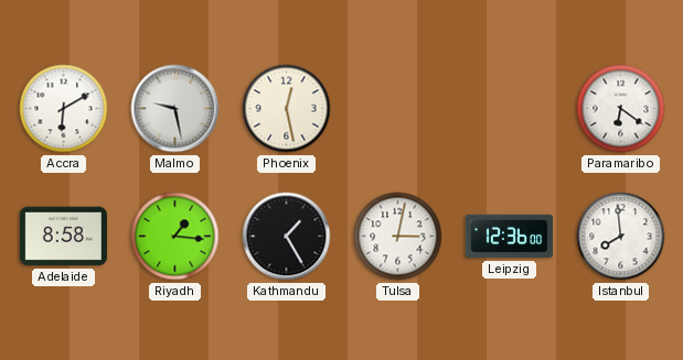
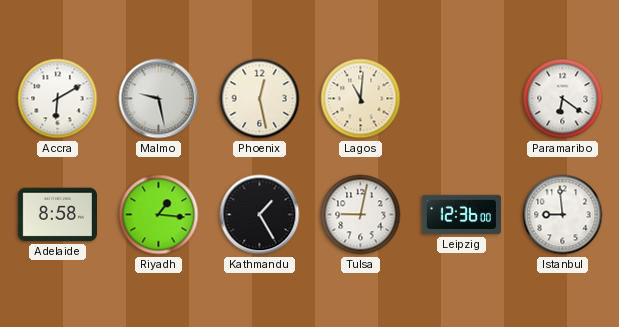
Lagos: none -> 11:01
Tulsa: 3:02 -> 9:02
Istanbul: 7:59 -> 8:59
